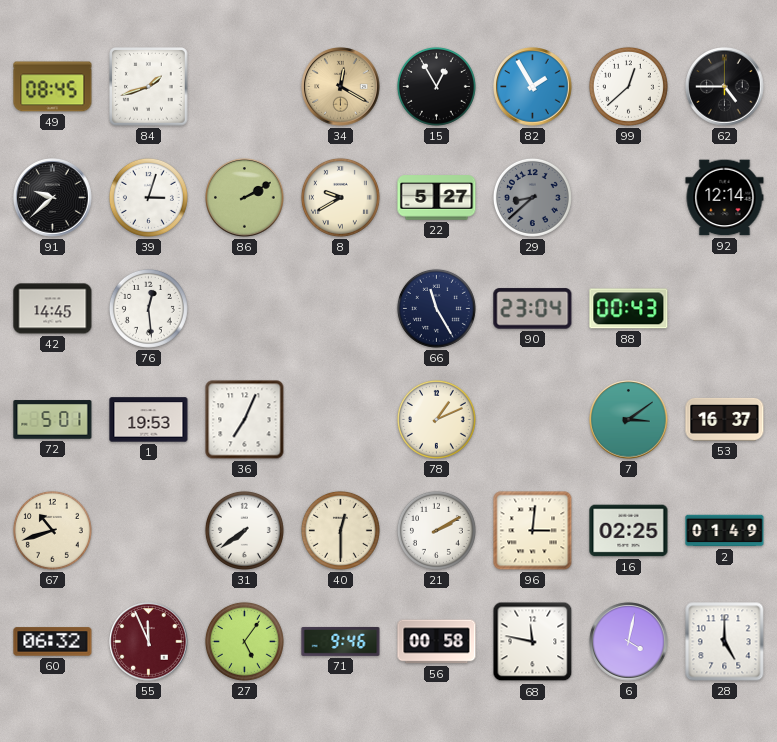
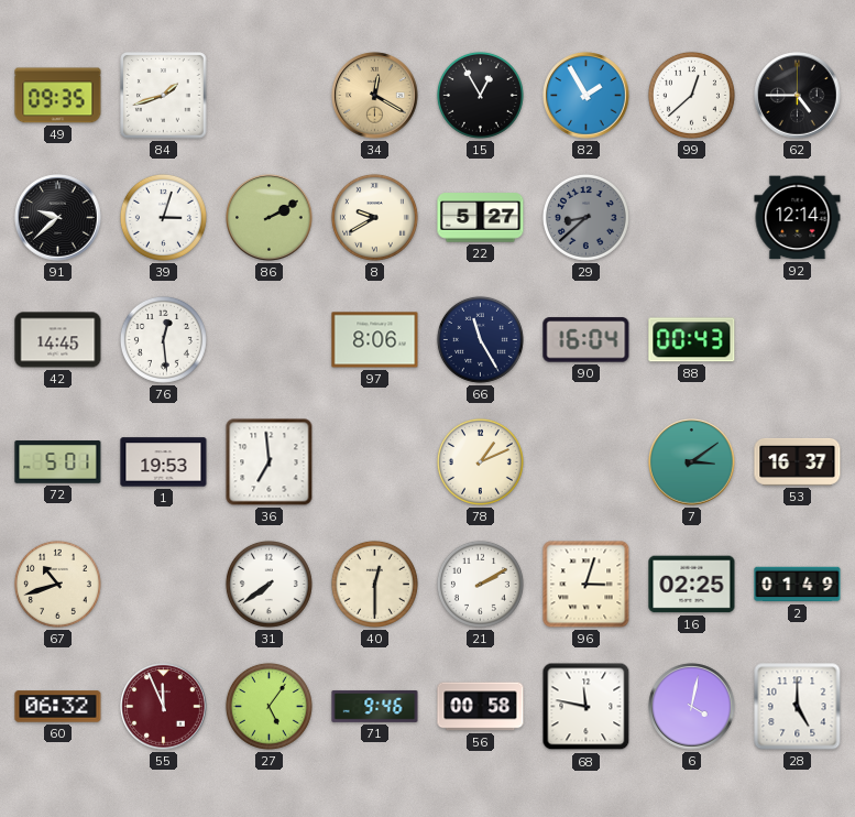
49: 08:45 -> 09:35
97: none -> 8:06
90: 23:04 -> 16:04
36: 7:04 -> 6:59
96: 3:01 -> 3:03
